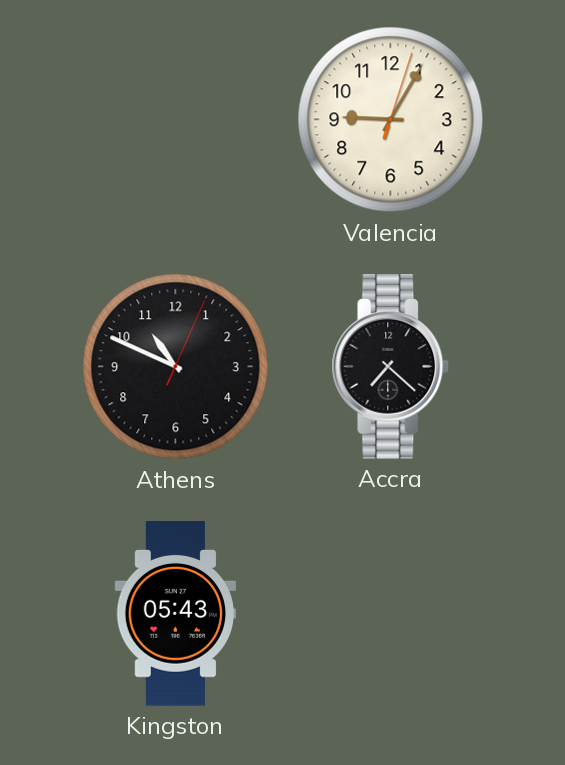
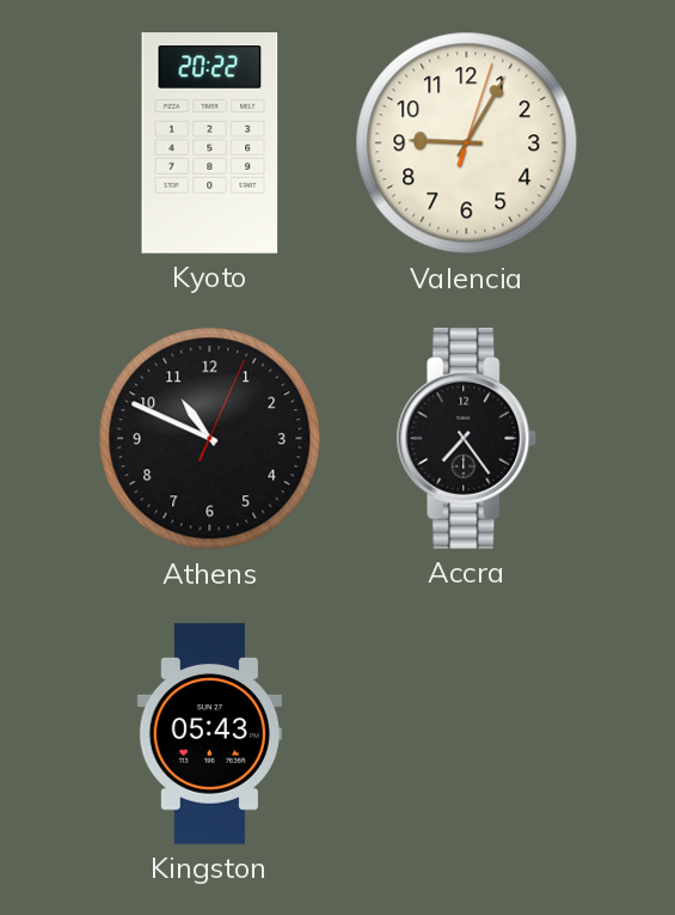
Kyoto: none -> 20:22
Accra: 7:22 -> 7:24
